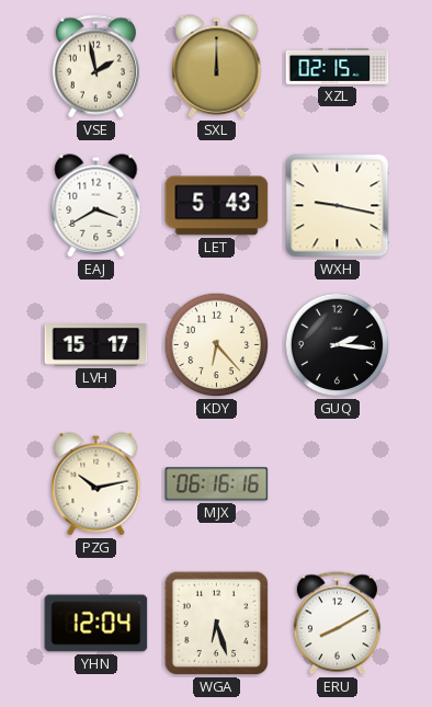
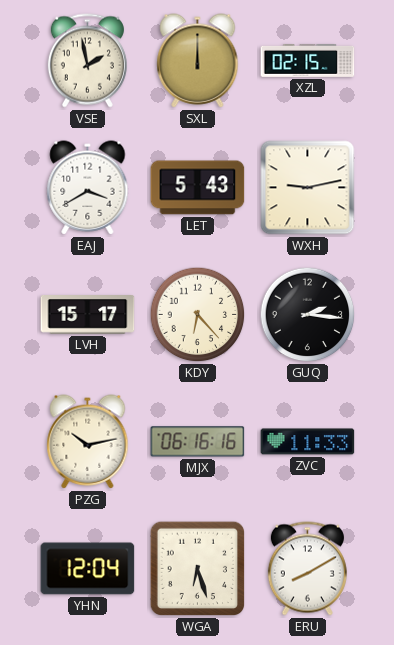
WXH: 9:17 -> 9:13
ZVC: none -> 11:33
